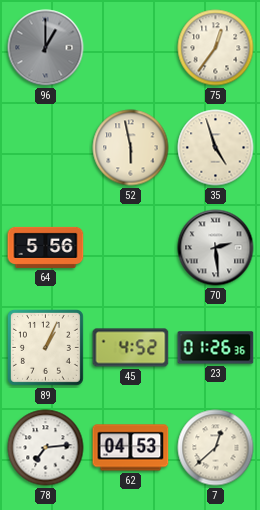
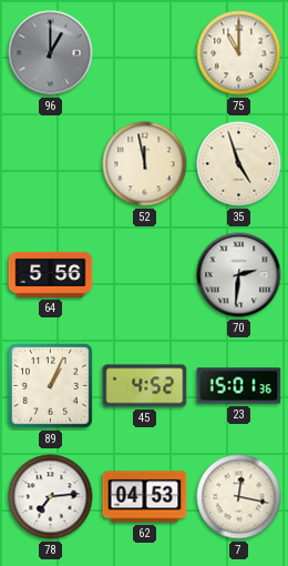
75: 12:36 -> 11:00
52: 5:58 -> 11:58
70: 2:29 -> 2:31
23: 01:26 -> 15:01
7: 12:38 -> 12:17
